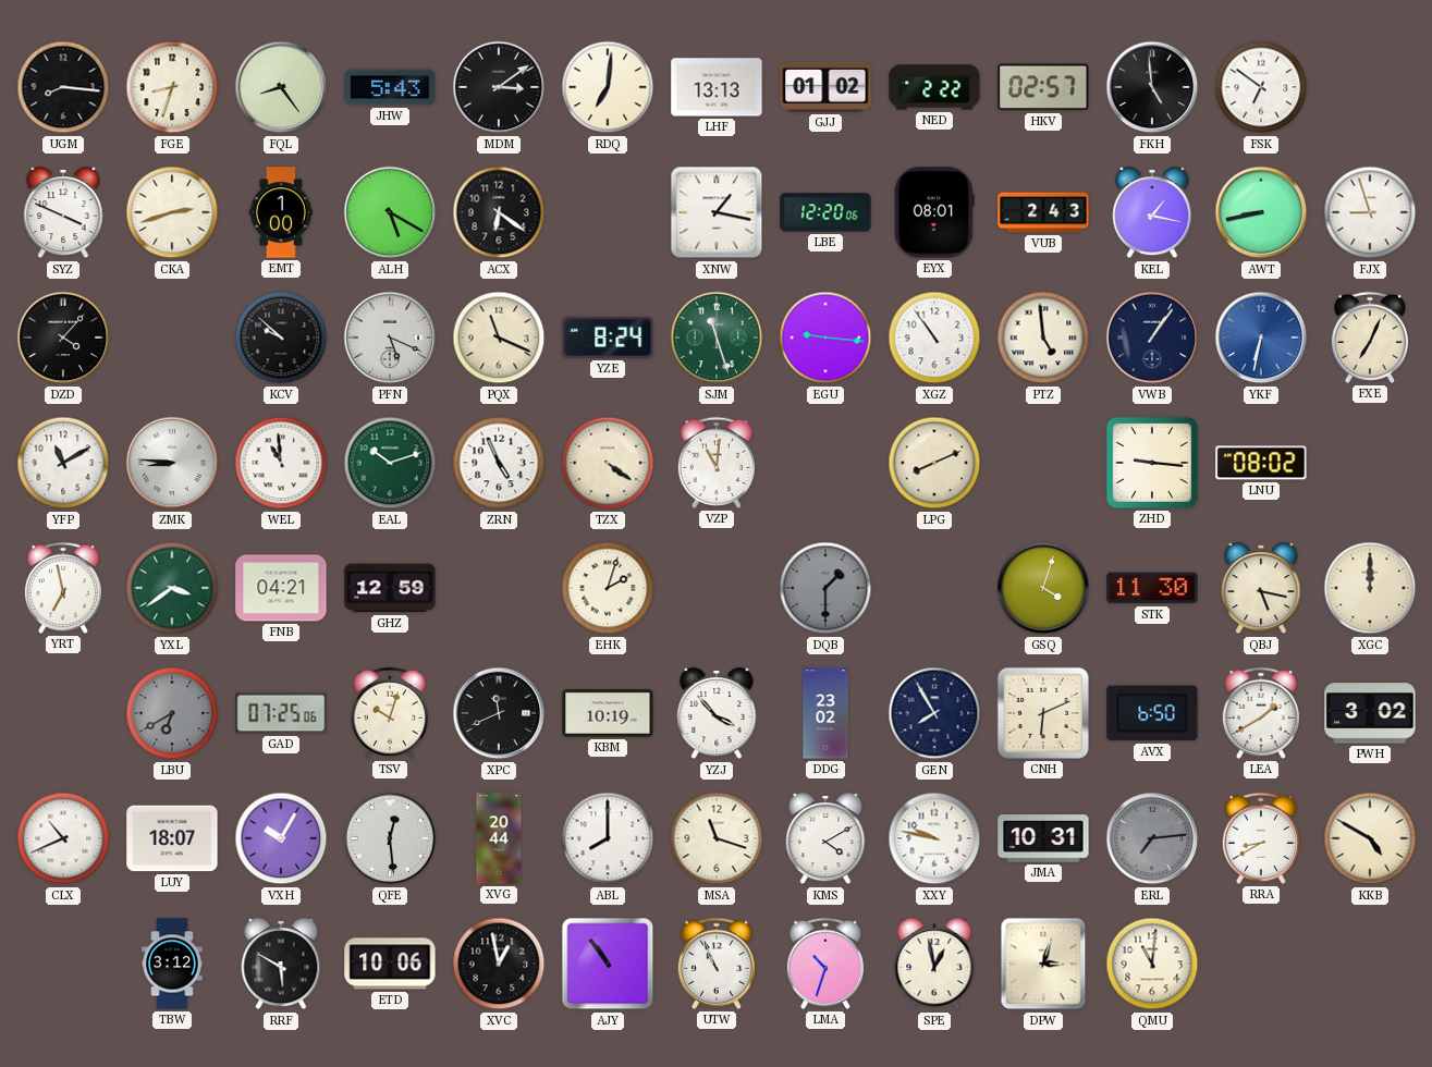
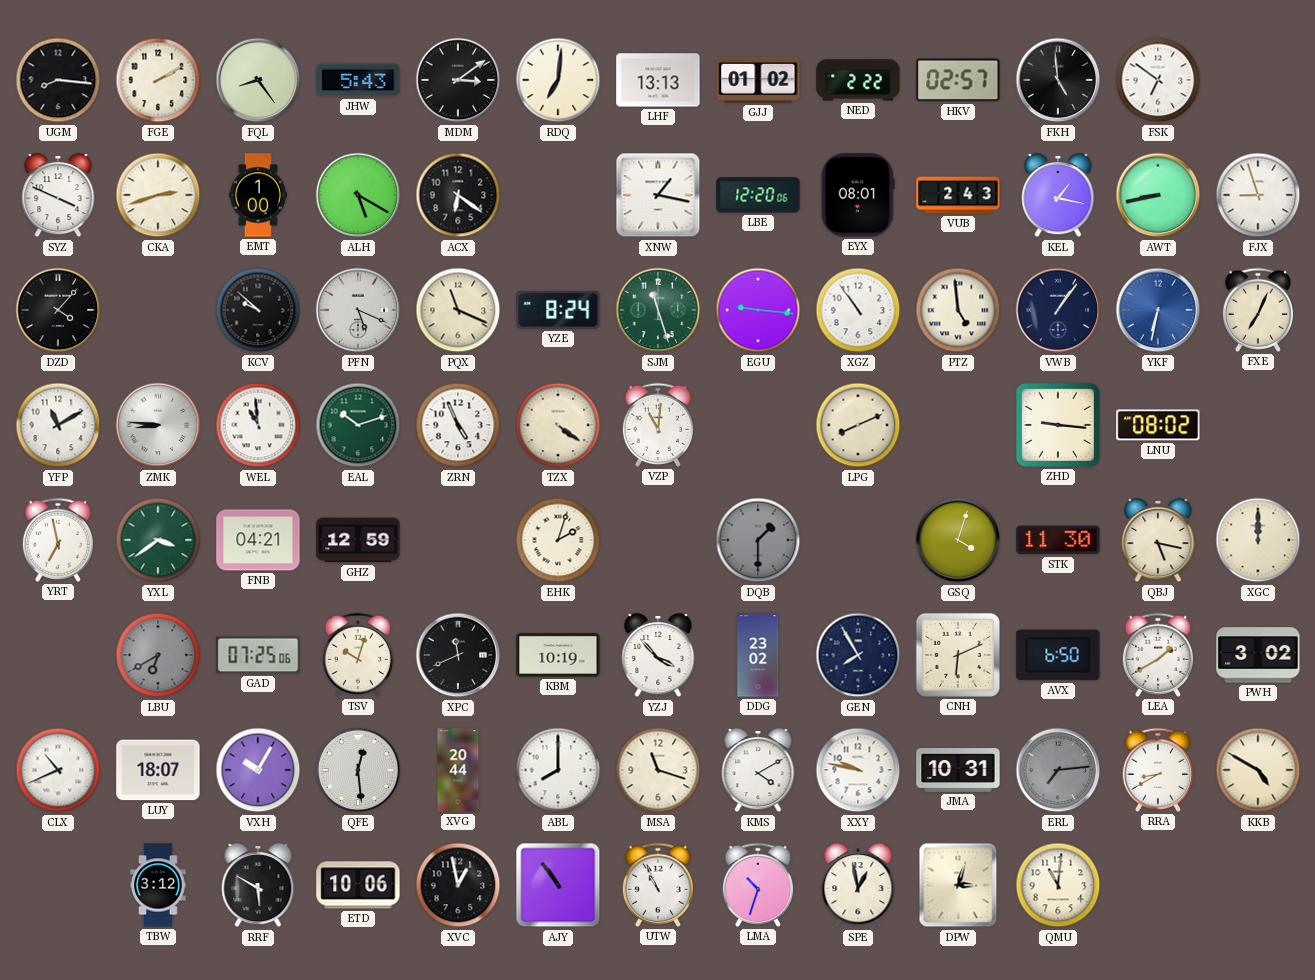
FGE: 8:33 -> 2:10
